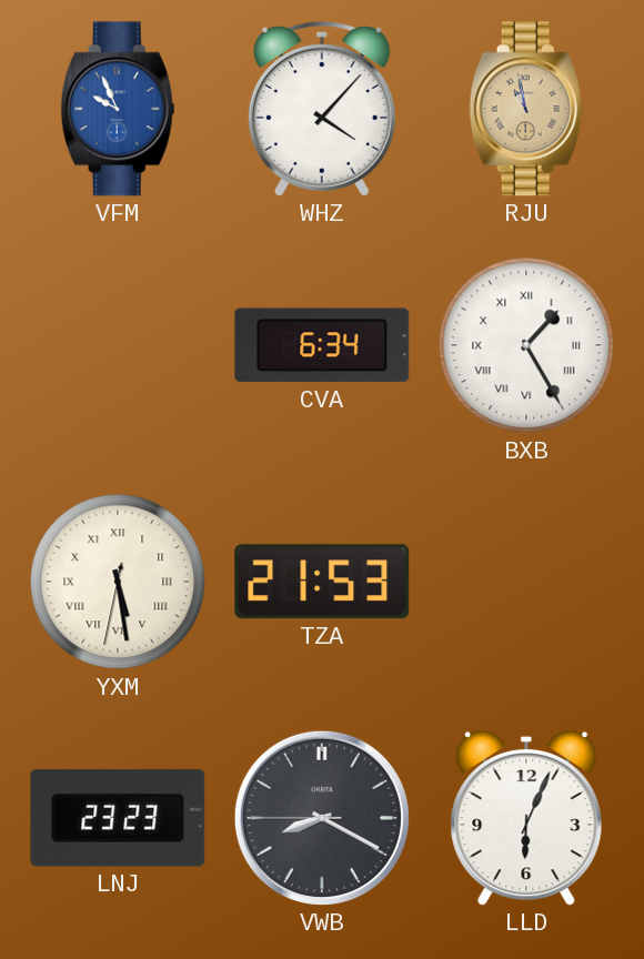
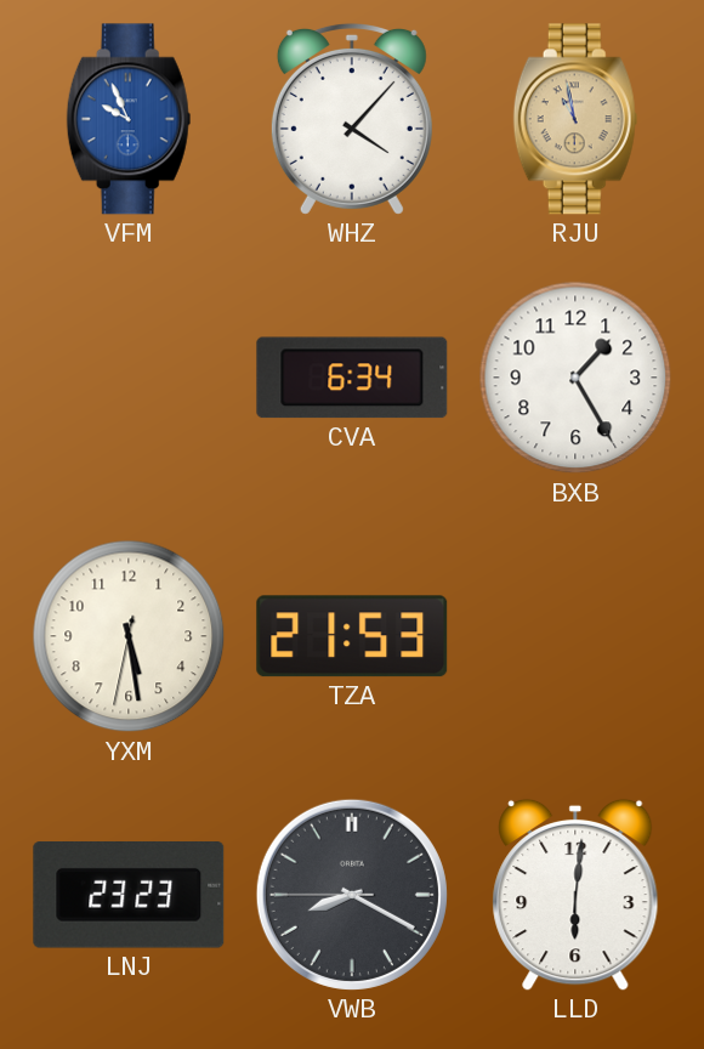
BXB numerals: Roman -> Arabic
YXM numerals: Roman -> Arabic
LLD: 6:04 -> 6:01
